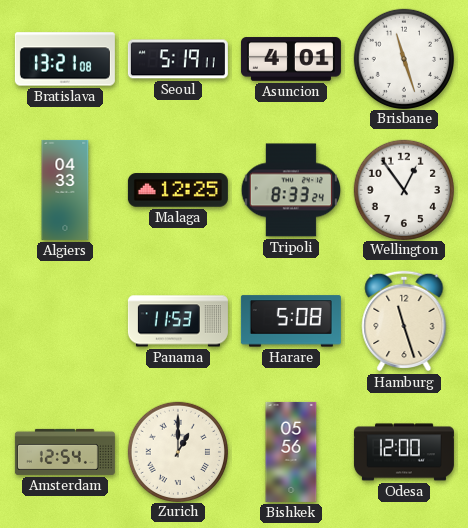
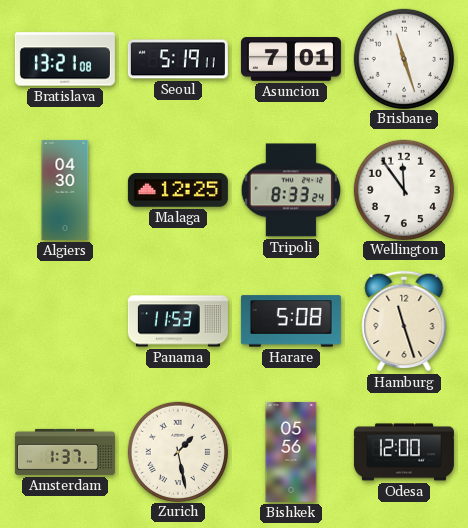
Asuncion: 4:01 -> 7:01
Algiers: 04:33 -> 04:30
Wellington: 12:54 -> 11:54
Amsterdam: 12:54 -> 1:37
Zurich: 1:00 -> 1:28
